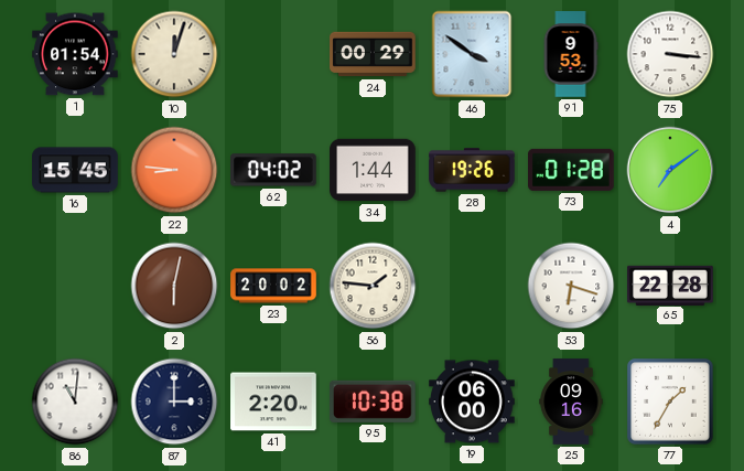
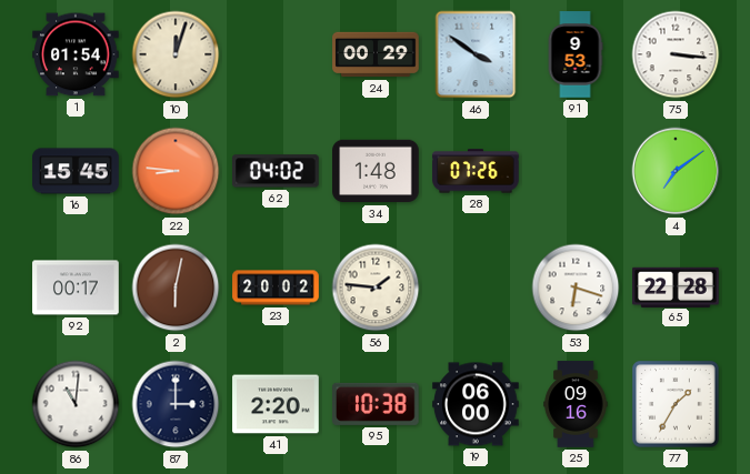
34: 1:44 -> 1:48
28: 19:26 -> 07:26
73: 01:28 -> none
92: none -> 00:17
